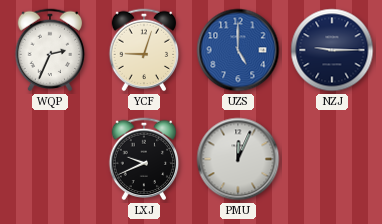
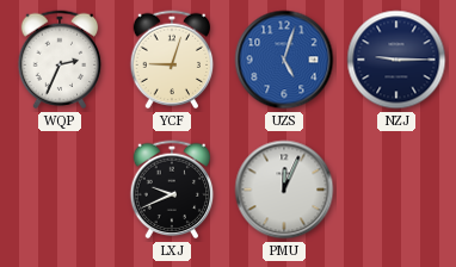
UZS: 5:00 -> 5:03
